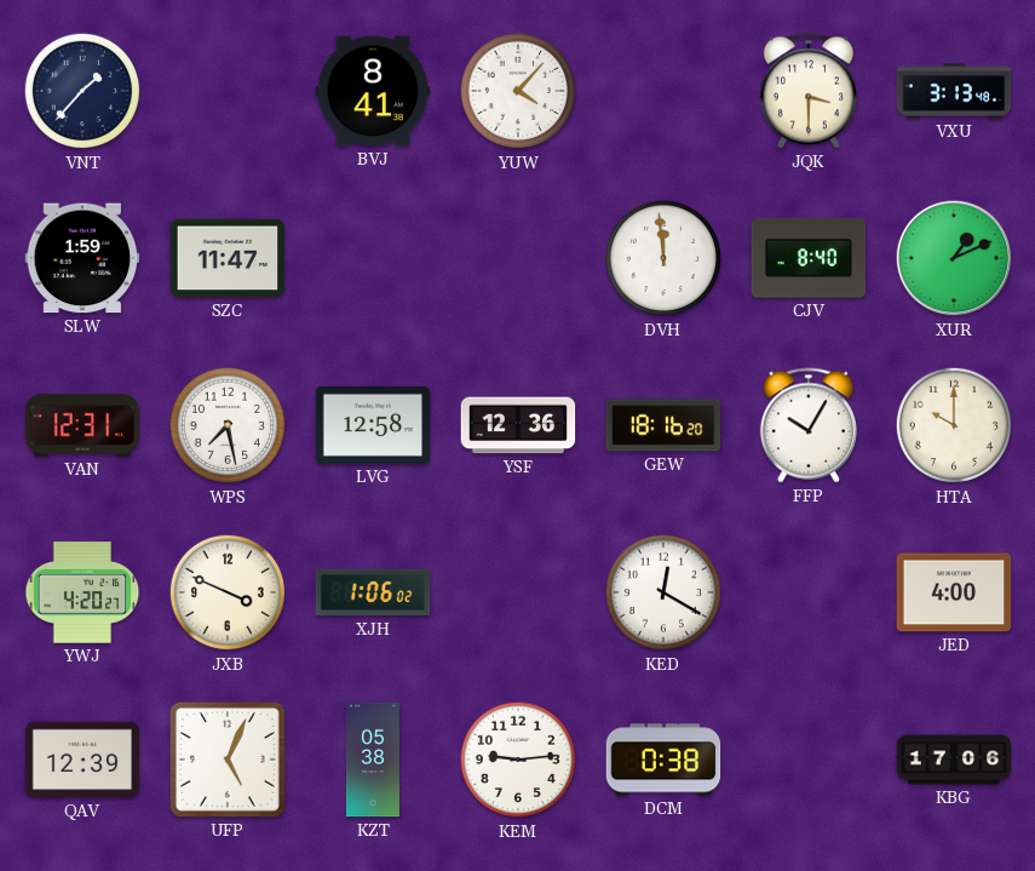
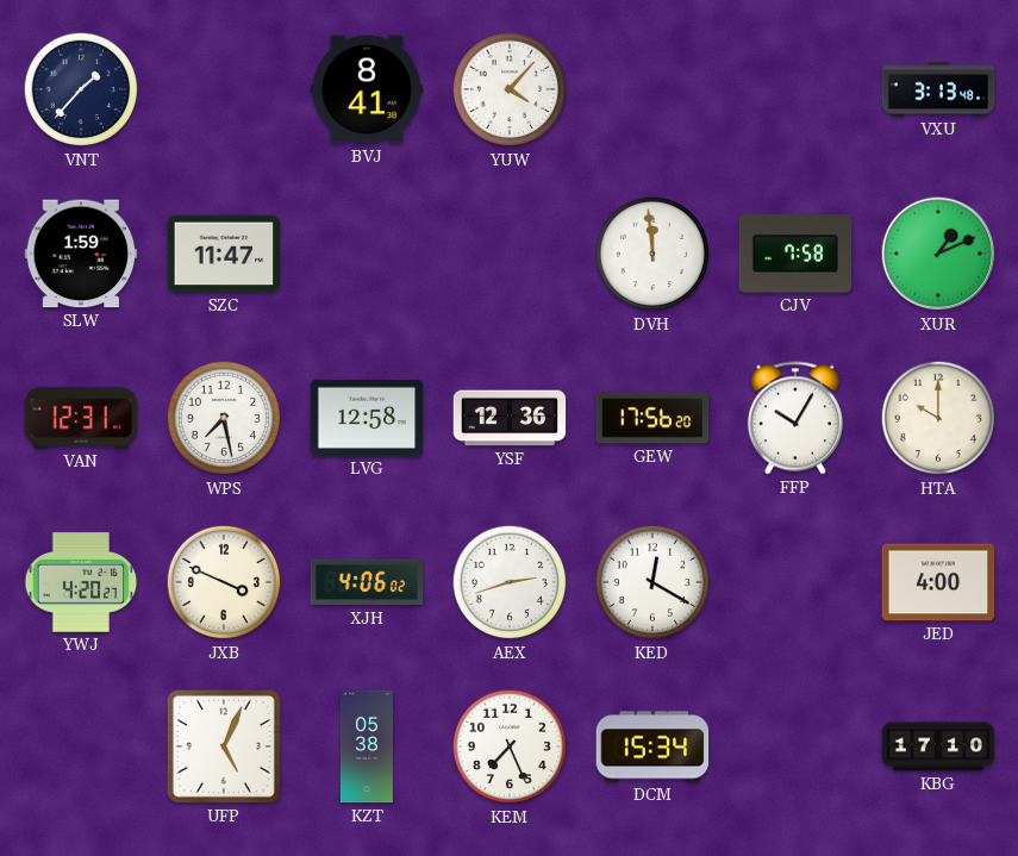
JQK: 3:30 -> none
CJV: 8:40 -> 7:58
GEW: 18:16 -> 17:56
XJH: 1:06 -> 4:06
AEX: none -> 2:42
QAV: 12:39 -> none
KEM: 9:14 -> 7:26
DCM: 0:38 -> 15:34
KBG: 17:06 -> 17:10
